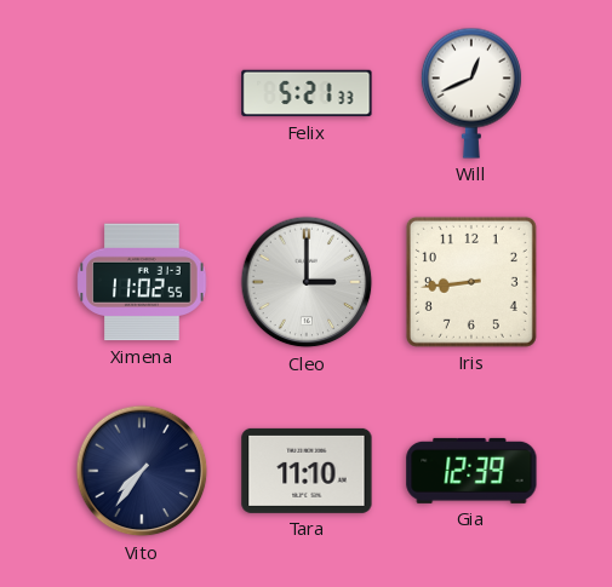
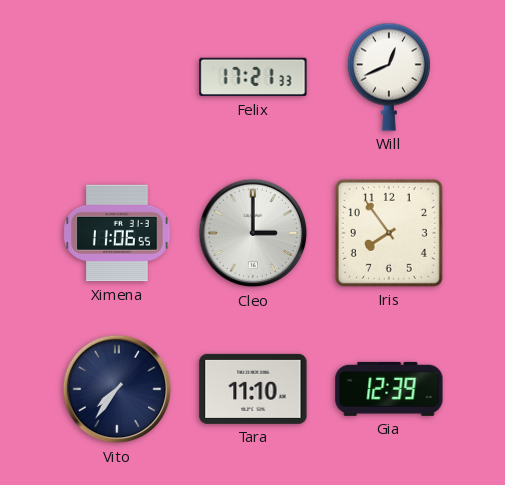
Felix: 5:21 -> 17:21
Ximena: 11:02 -> 11:06
Iris: 8:44 -> 7:54
